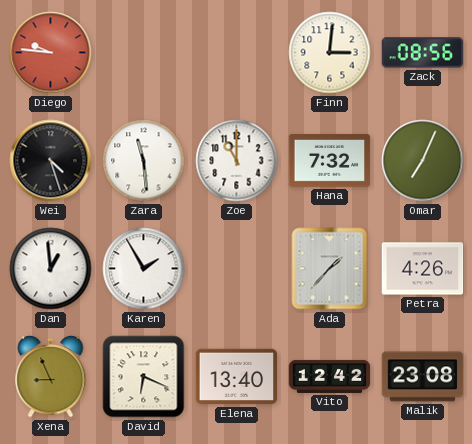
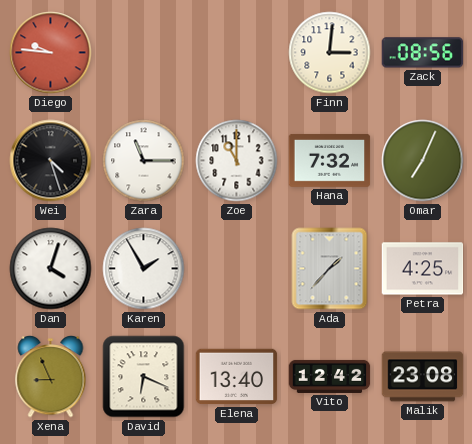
Zara: 11:29 -> 11:15
Dan: 12:59 -> 4:03
Petra: 4:26 -> 4:25
